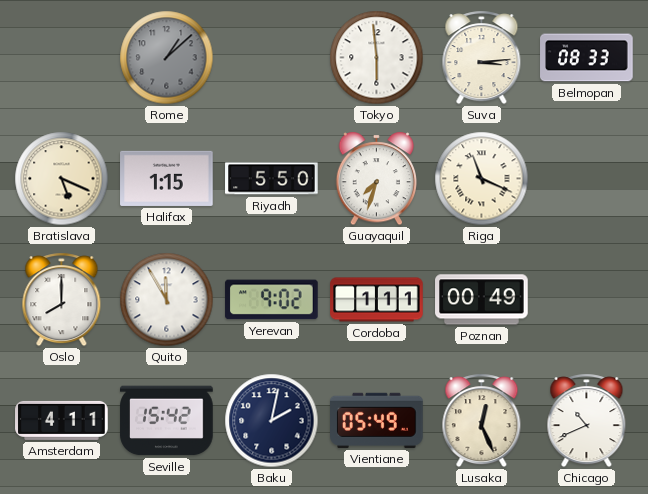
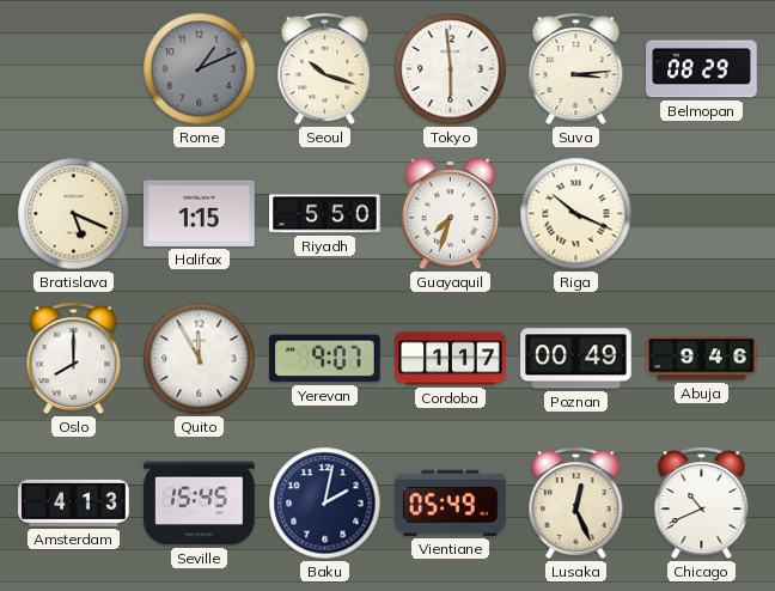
Rome: 1:08 -> 1:11
Seoul: none -> 10:18
Belmopan: 08:33 -> 08:29
Riga: 11:19 -> 10:19
Yerevan: 9:02 -> 9:07
Cordoba: 1:11 -> 1:17
Abuja: none -> 9:46
Amsterdam: 4:11 -> 4:13
Seville: 15:42 -> 15:45
